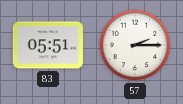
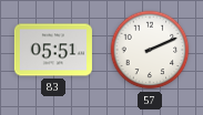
57: 2:15 -> 2:11
